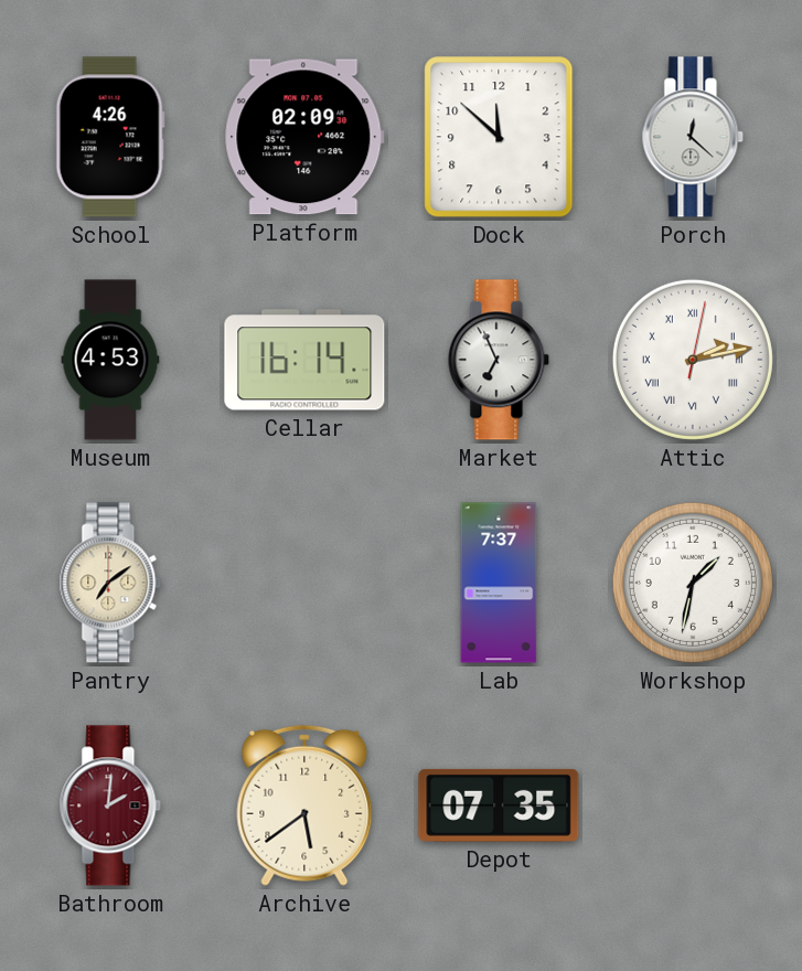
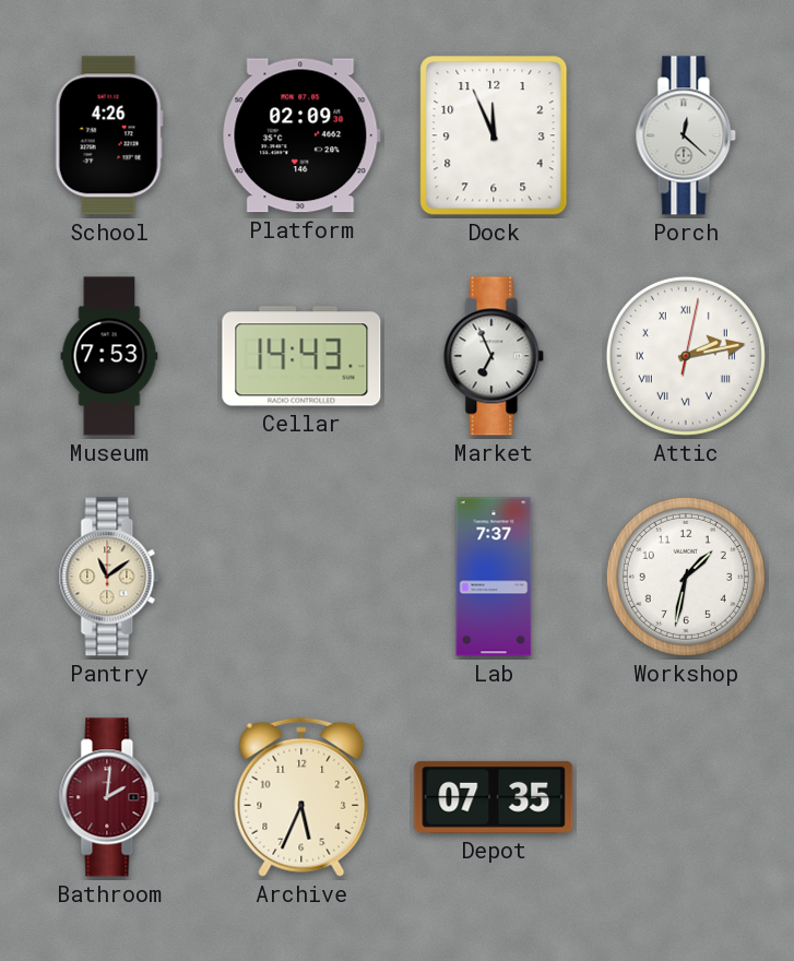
Dock: 11:52 -> 11:56
Museum: 4:53 -> 7:53
Cellar: 16:14 -> 14:43
Pantry: 7:09 -> 11:09
Archive: 5:39 -> 5:34
